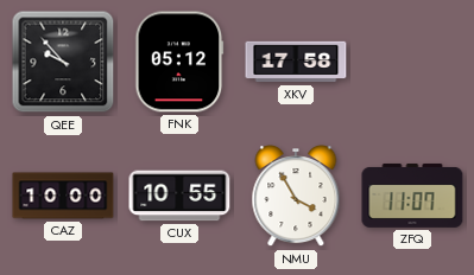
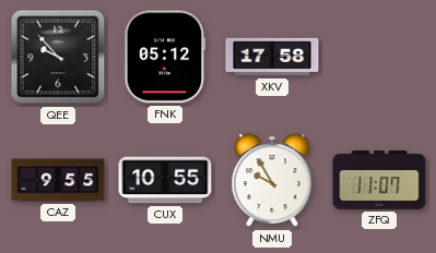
CAZ: 10:00 -> 9:55
NMU: 3:55 -> 9:55
